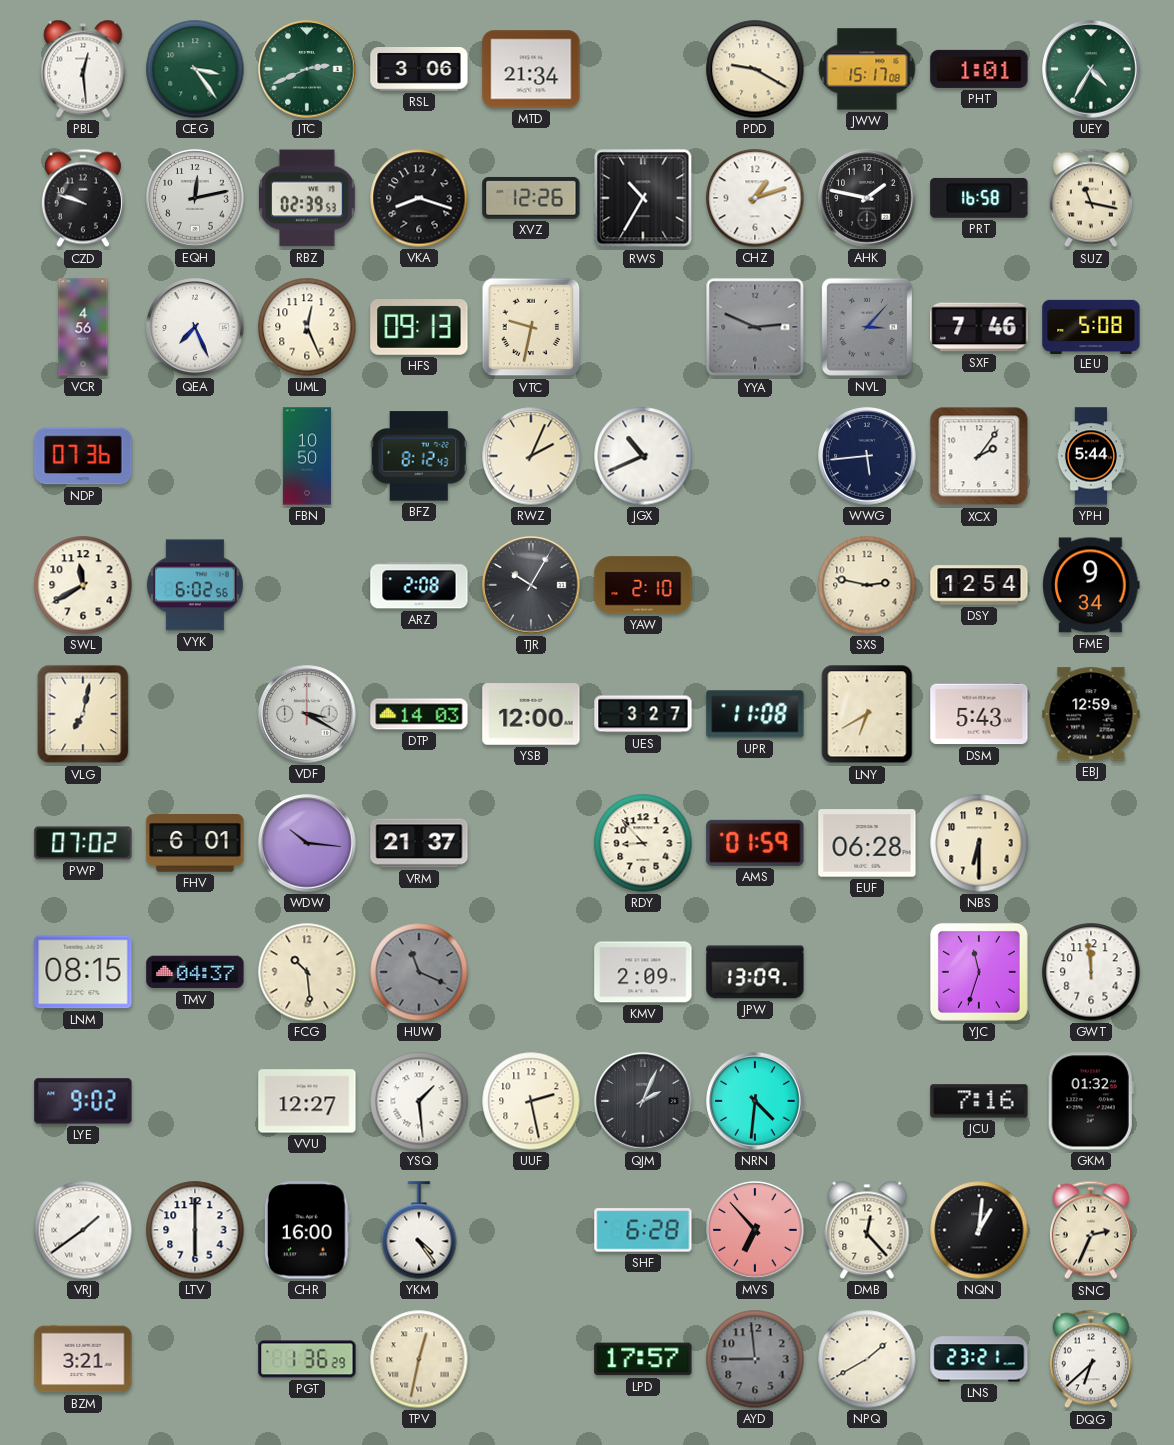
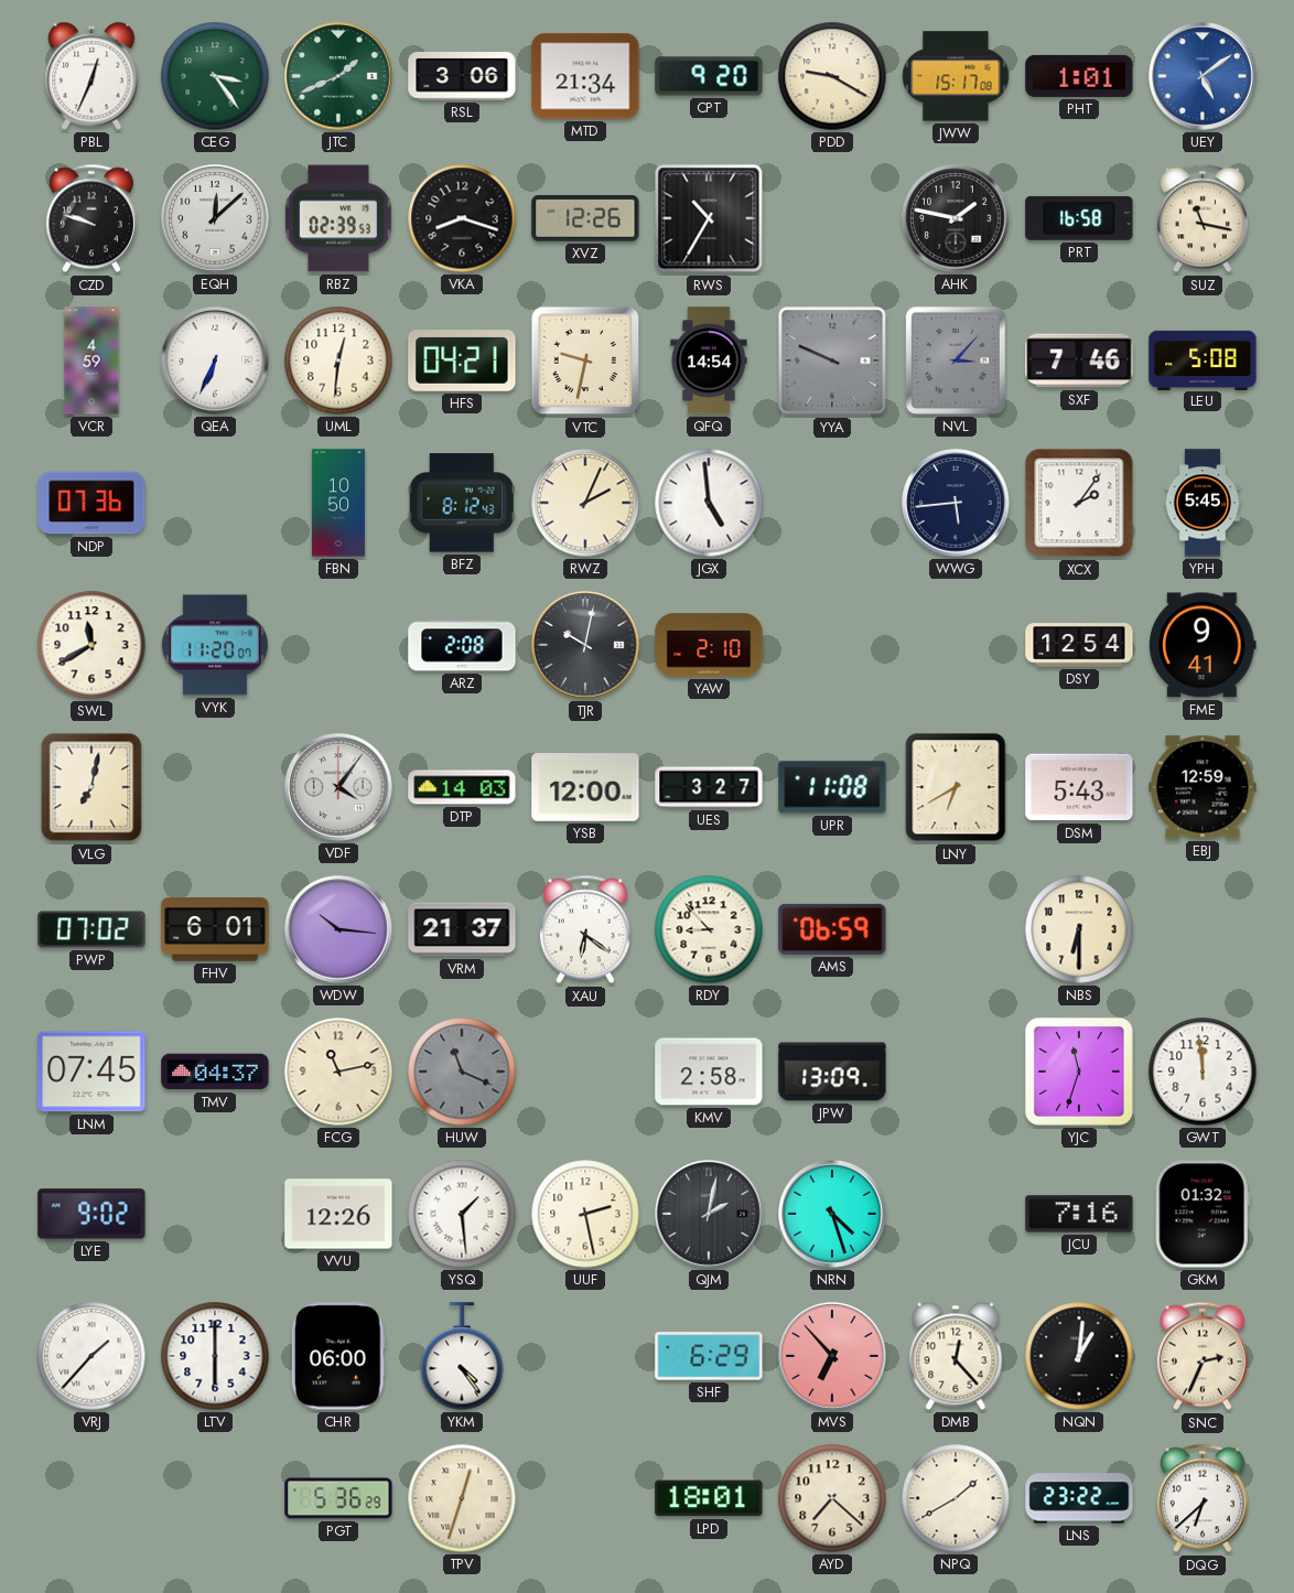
PBL: 12:29 -> 12:34
JTC: 2:41 -> 1:41
CPT: none -> 9:20
UEY: 4:35 -> 5:09
UEY dial: green -> blue
EQH: 12:13 -> 12:08
CHZ: 1:12 -> none
VCR: 4:56 -> 4:59
QEA: 7:26 -> 6:34
UML: 12:26 -> 12:31
HFS: 09:13 -> 04:21
QFQ: none -> 14:54
YYA: 2:49 -> 9:49
JGX: 10:41 -> 4:59
YPH: 5:44 -> 5:45
VYK: 6:02 -> 11:20
TJR: 10:05 -> 10:02
SXS: 2:47 -> none
FME: 9:34 -> 9:41
VDF: 3:20 -> 4:06
XAU: none -> 6:21
AMS: 01:59 -> 06:59
EUF: 06:28 -> none
LNM: 08:15 -> 07:45
FCG: 10:29 -> 11:13
KMV: 2:09 -> 2:58
VVU: 12:27 -> 12:26
QJM: 2:04 -> 2:02
NRN: 4:31 -> 4:27
VRJ: 1:39 -> 1:37
CHR: 16:00 -> 06:00
SHF: 6:28 -> 6:29
BZM: 3:21 -> none
PGT: 1:36 -> 5:36
TPV: 12:32 -> 12:33
LPD: 17:57 -> 18:01
AYD: 8:59 -> 7:22
AYD dial: grey -> cream
LNS: 23:21 -> 23:22
